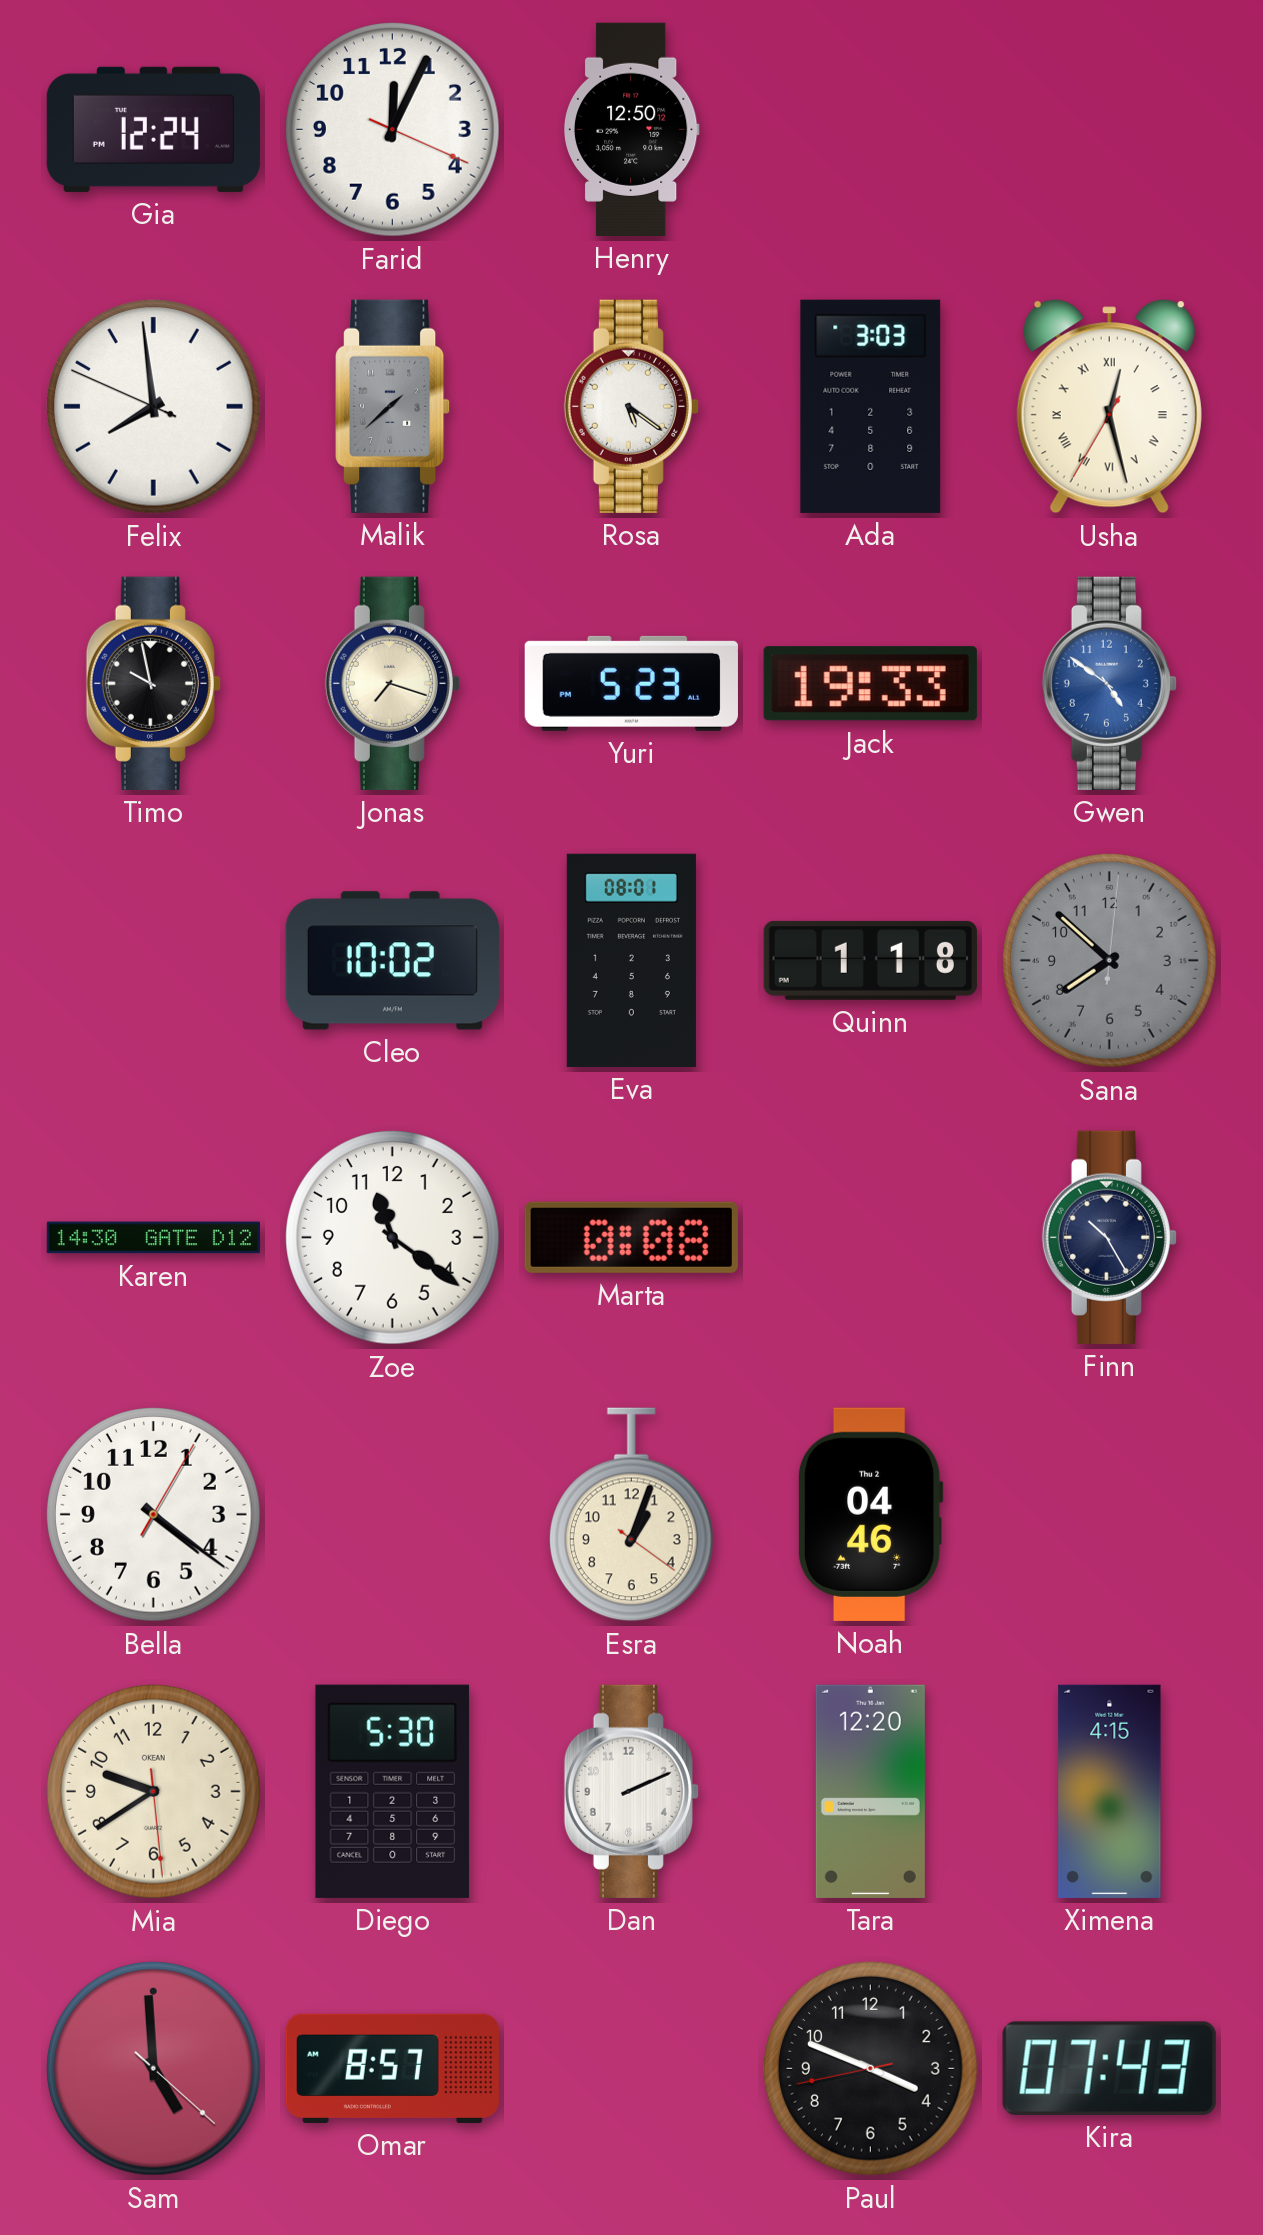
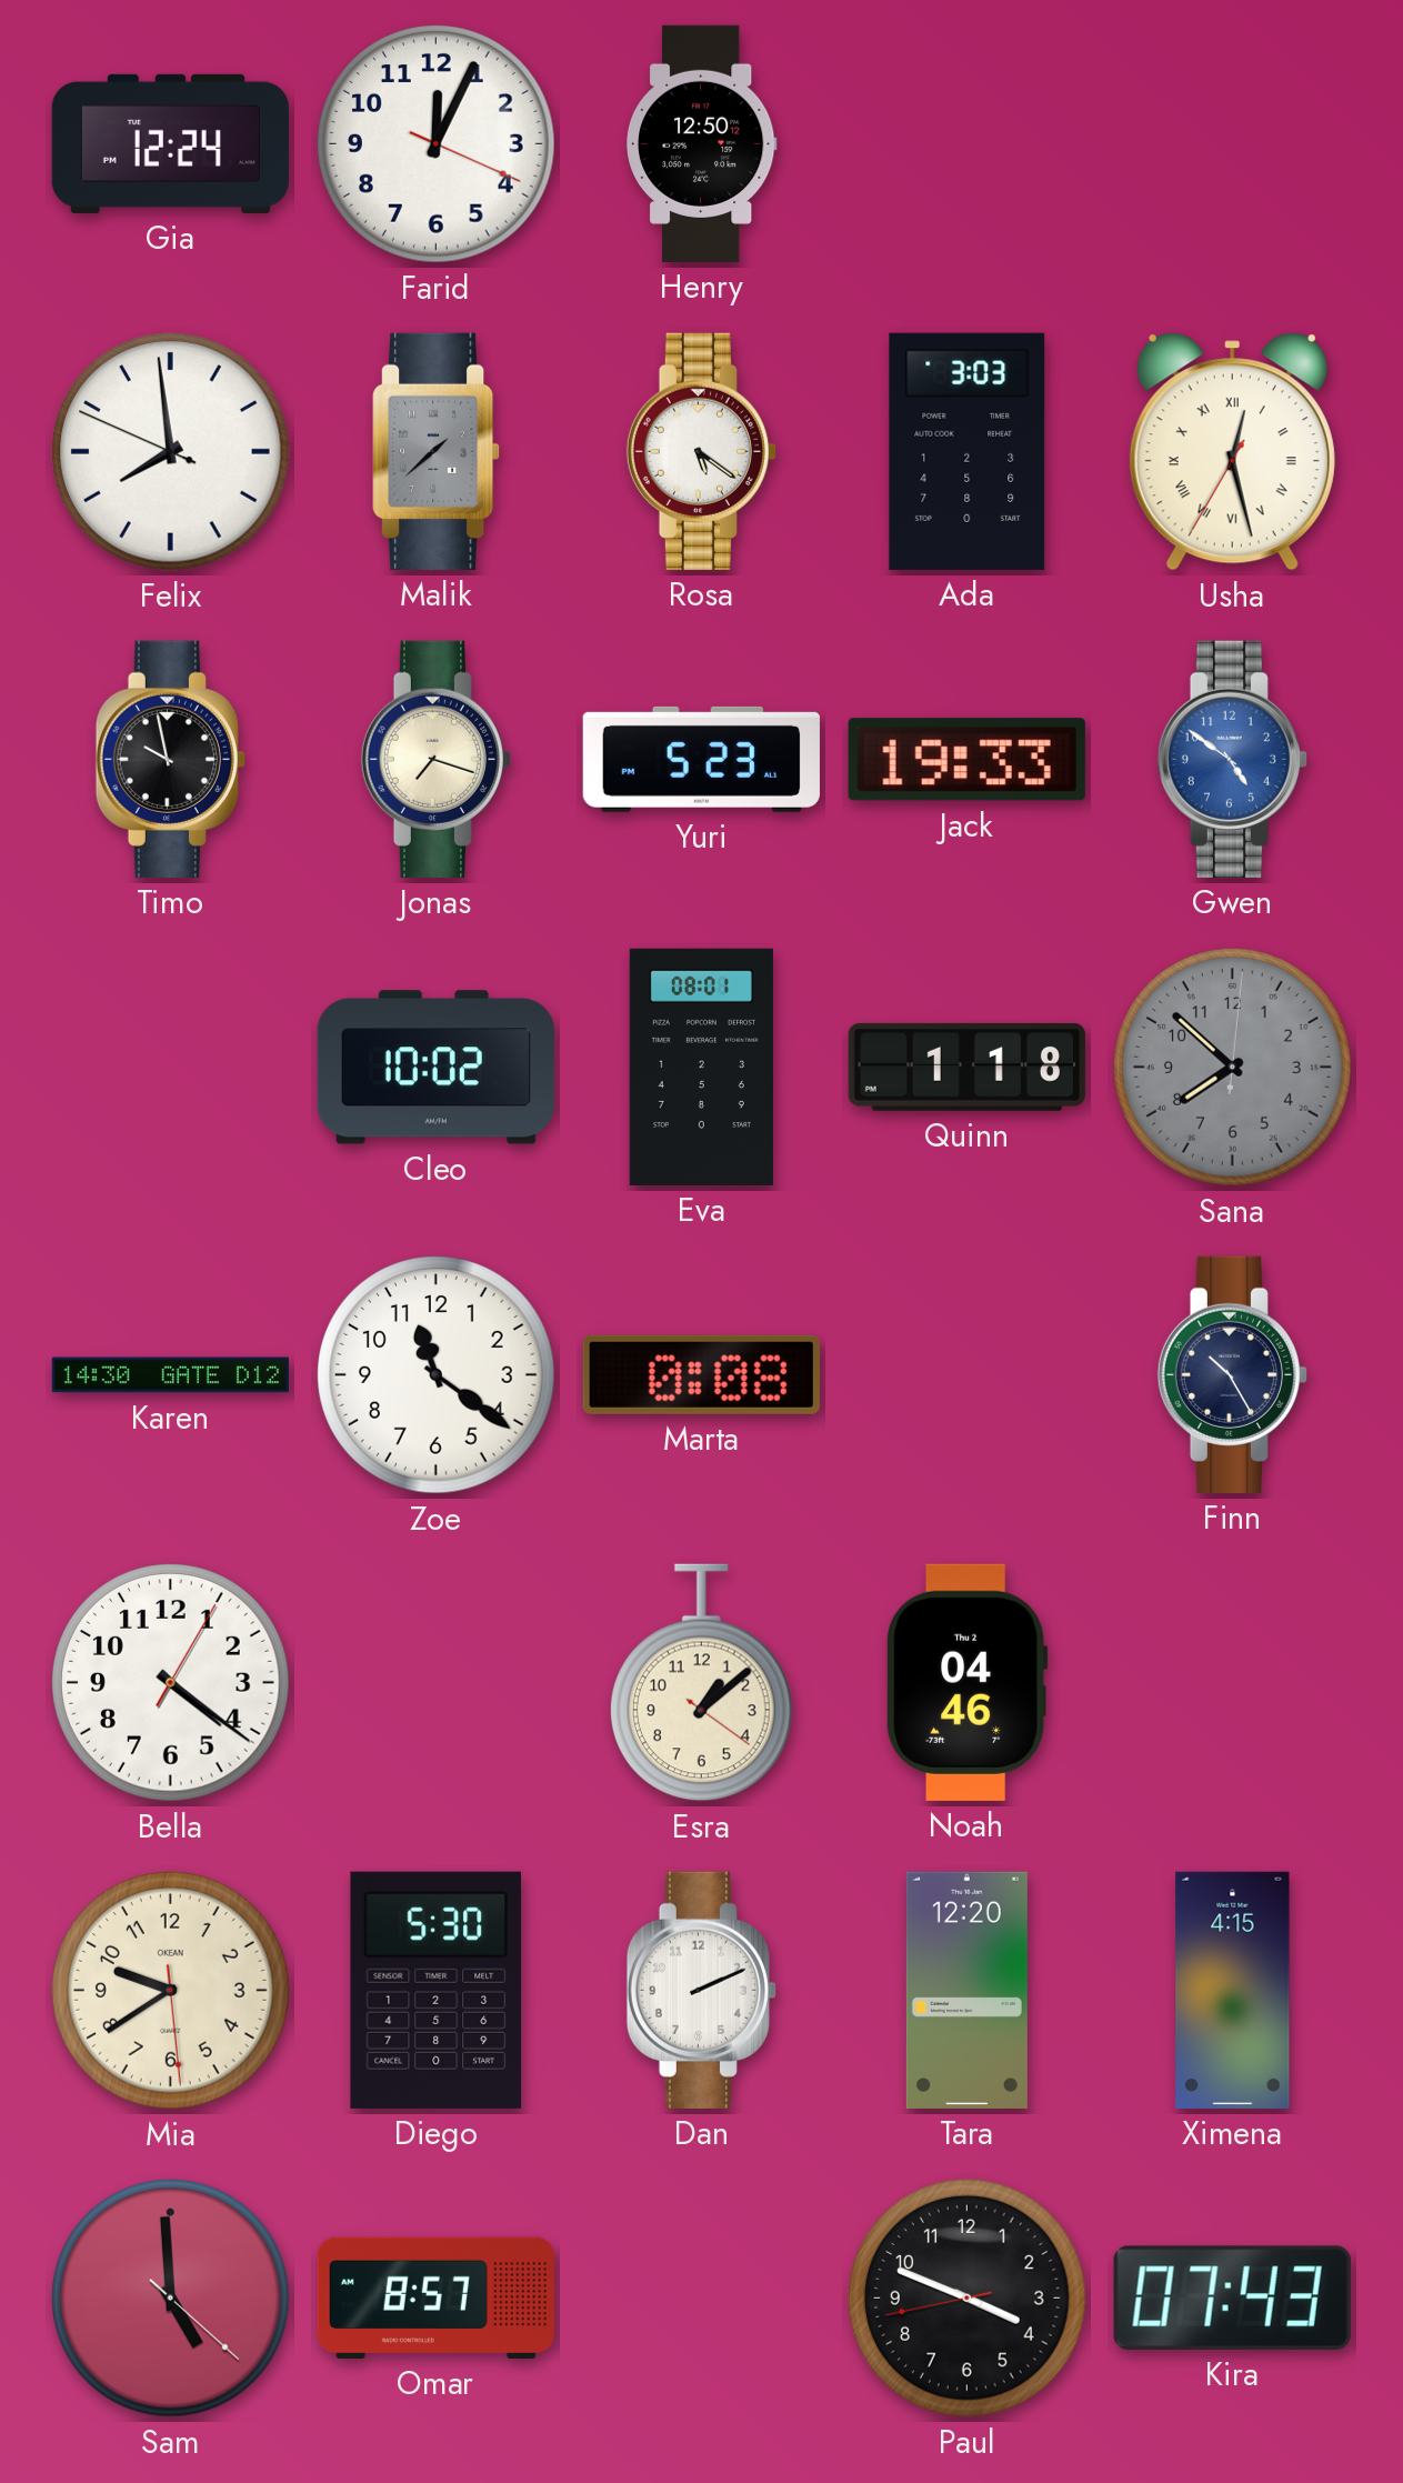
Esra: 1:03 -> 1:08
